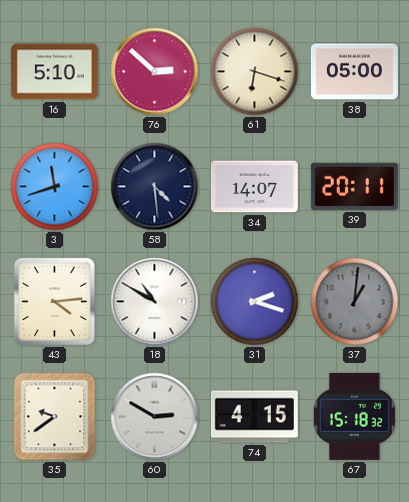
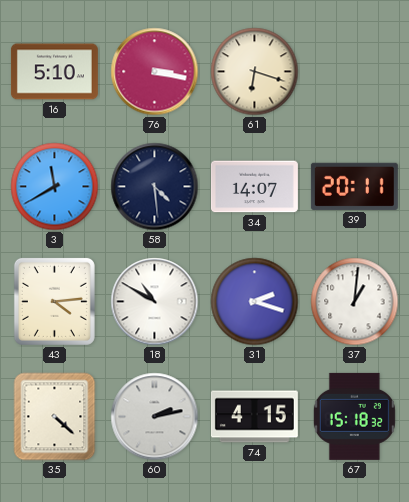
76: 2:52 -> 3:17
38: 05:00 -> none
3: 11:42 -> 11:40
37 dial: grey -> white
35: 9:39 -> 4:22
60: 2:50 -> 2:13
